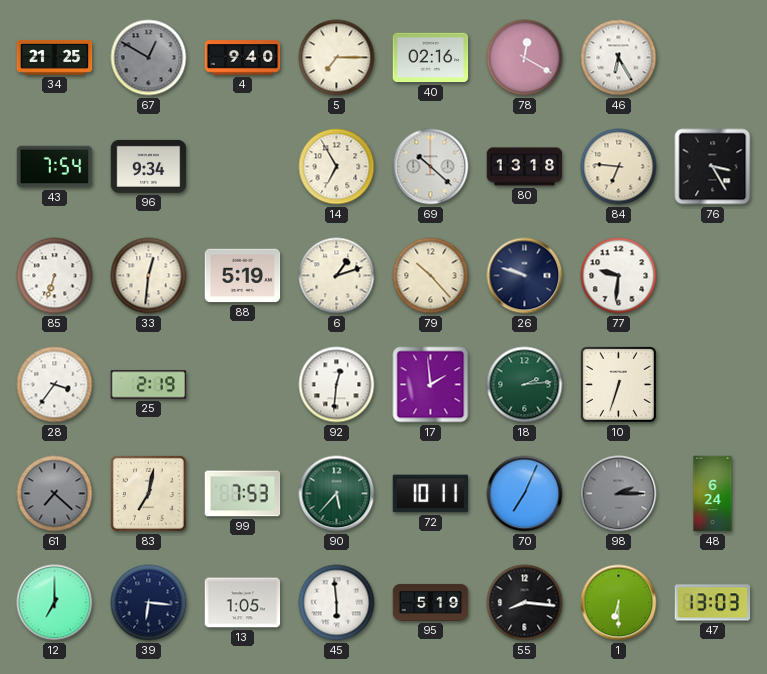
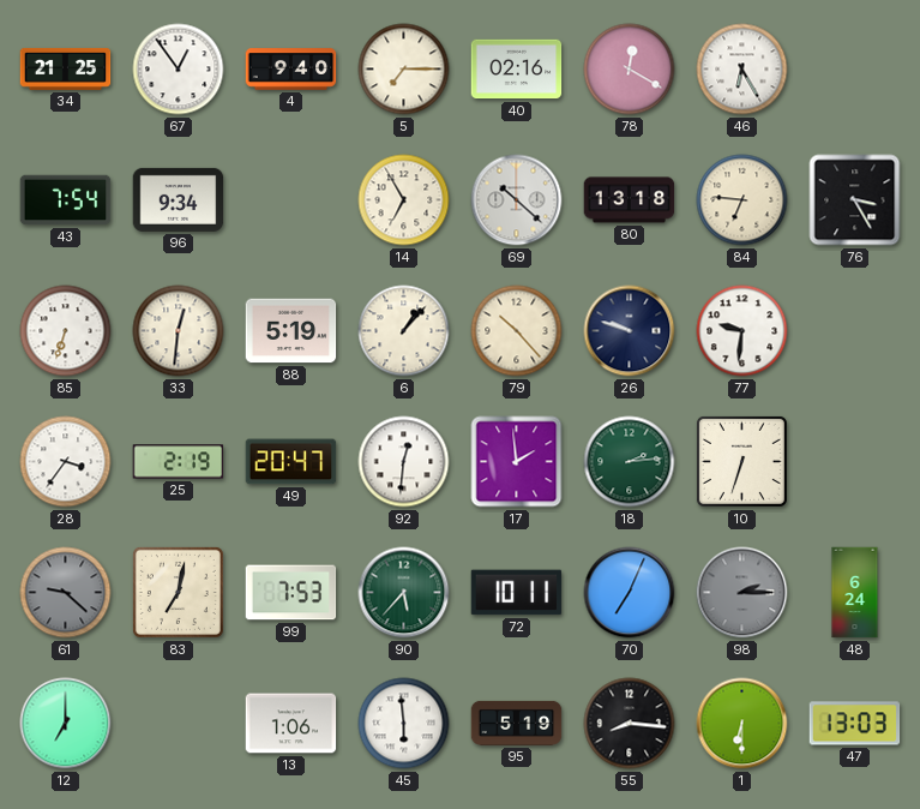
67: 12:50 -> 12:54
67 dial: grey -> white
6: 1:12 -> 1:07
49: none -> 20:47
61: 7:22 -> 9:22
39: 6:16 -> none
13: 1:05 -> 1:06
